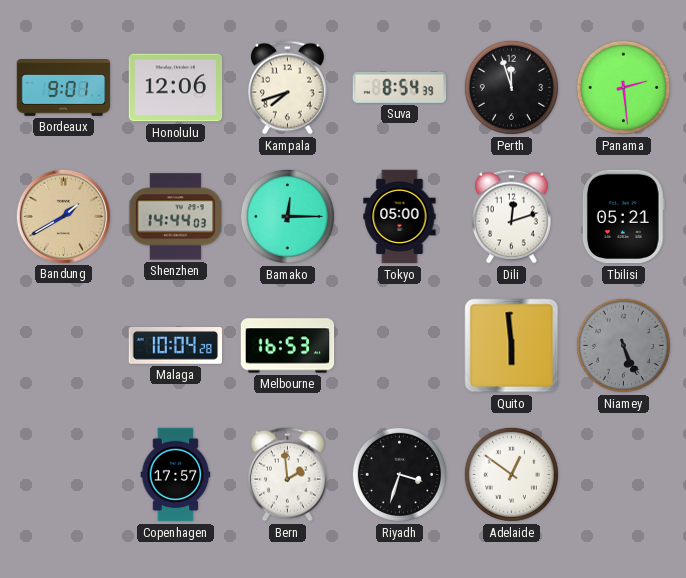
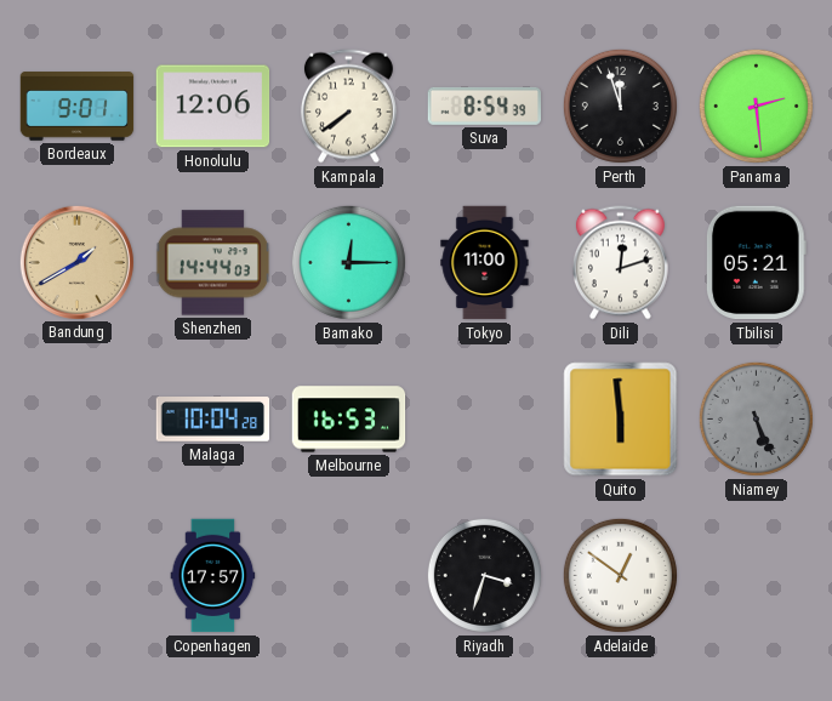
Kampala: 7:42 -> 7:39
Tokyo: 05:00 -> 11:00
Bern: 1:59 -> none
